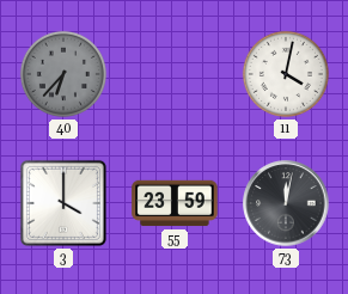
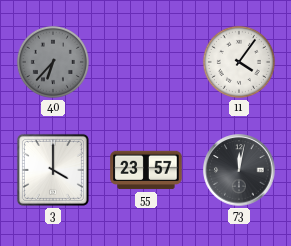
11: 4:02 -> 4:06
55: 23:59 -> 23:57
